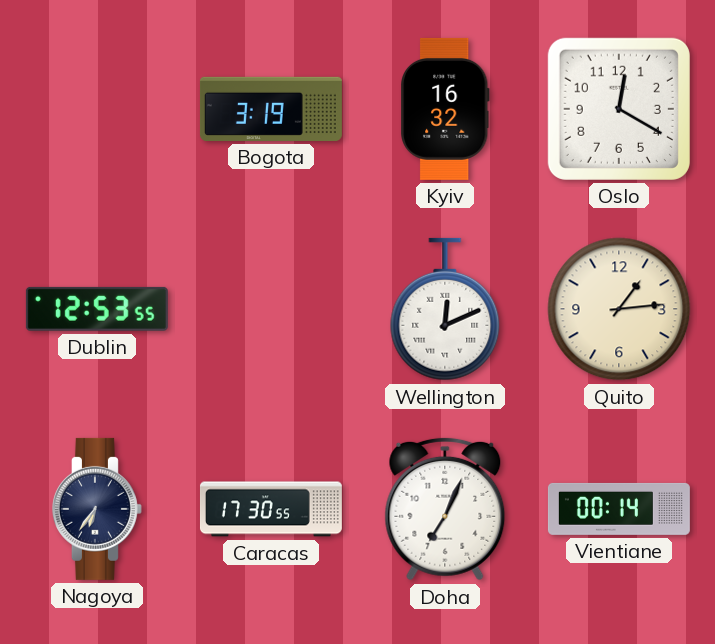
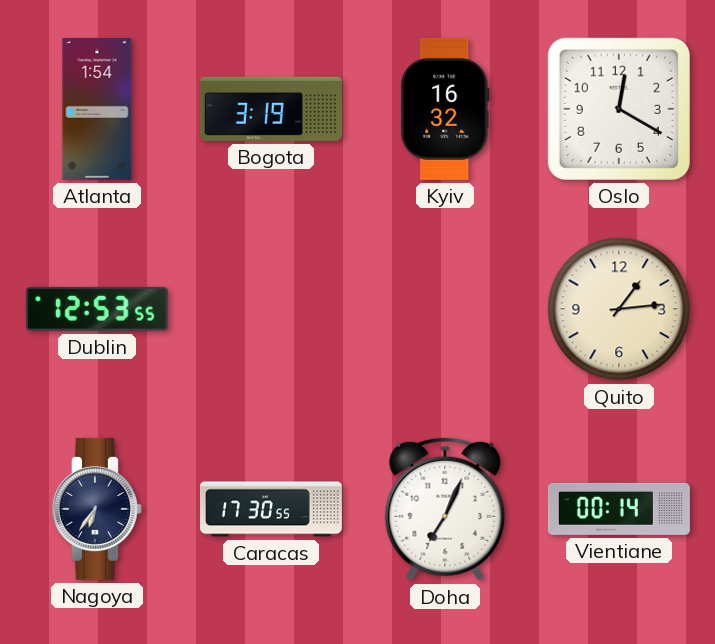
Atlanta: none -> 1:54
Wellington: 12:11 -> none
